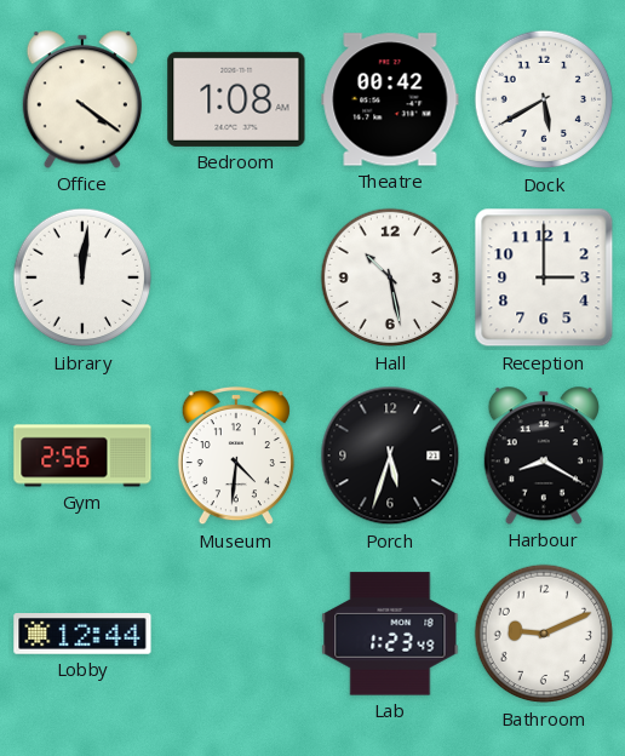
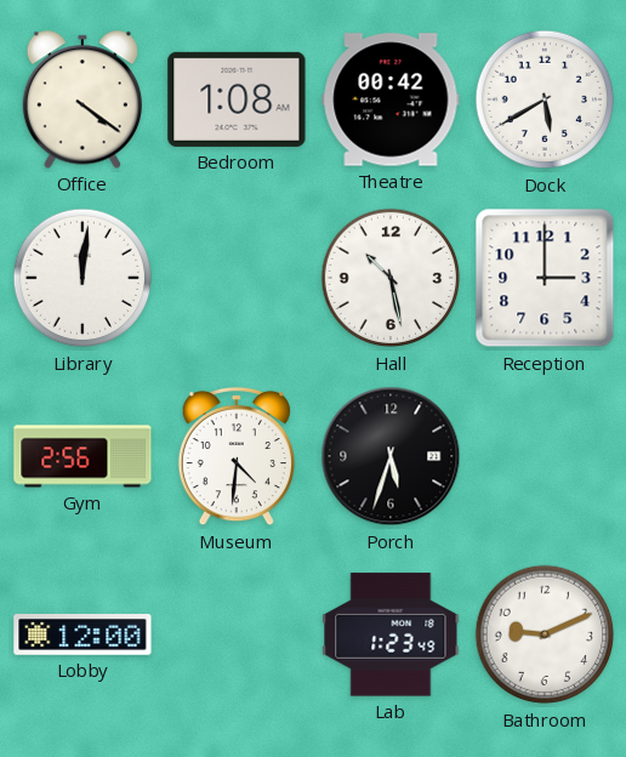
Harbour: 8:20 -> none
Lobby: 12:44 -> 12:00
